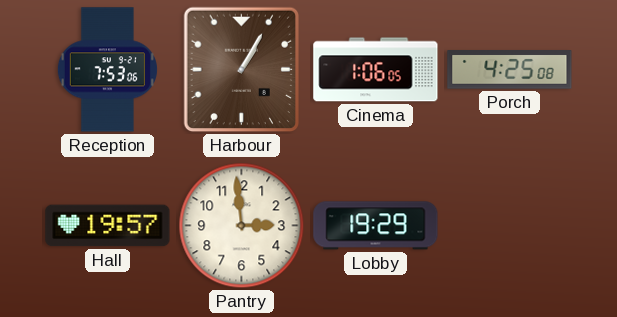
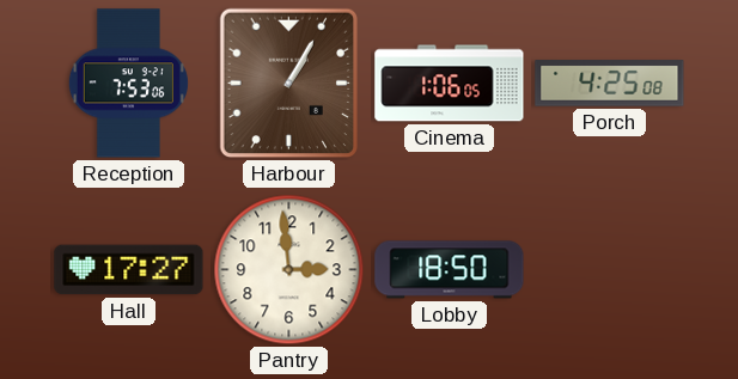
Hall: 19:57 -> 17:27
Lobby: 19:29 -> 18:50
